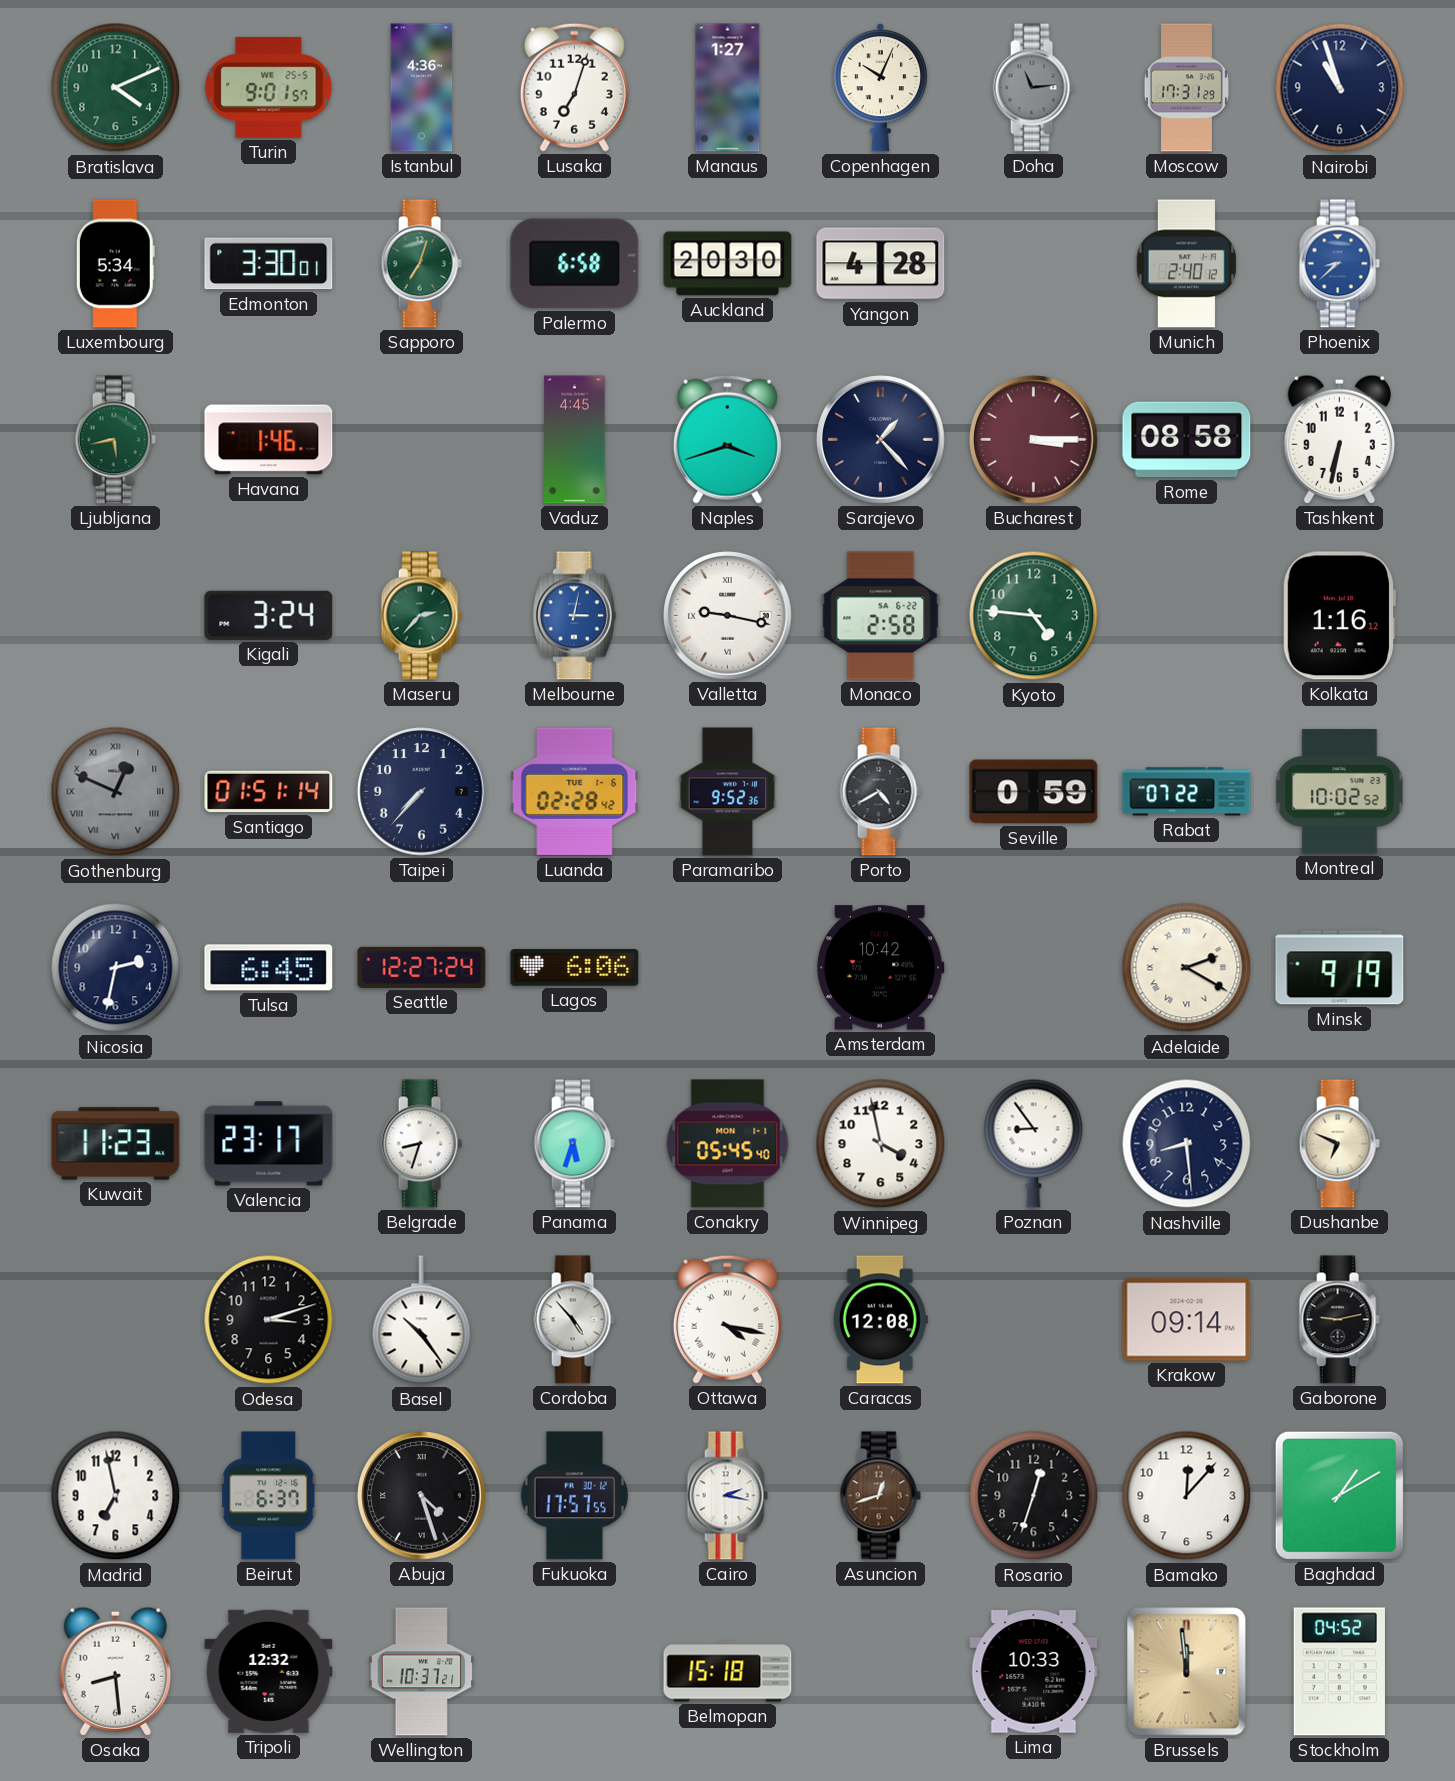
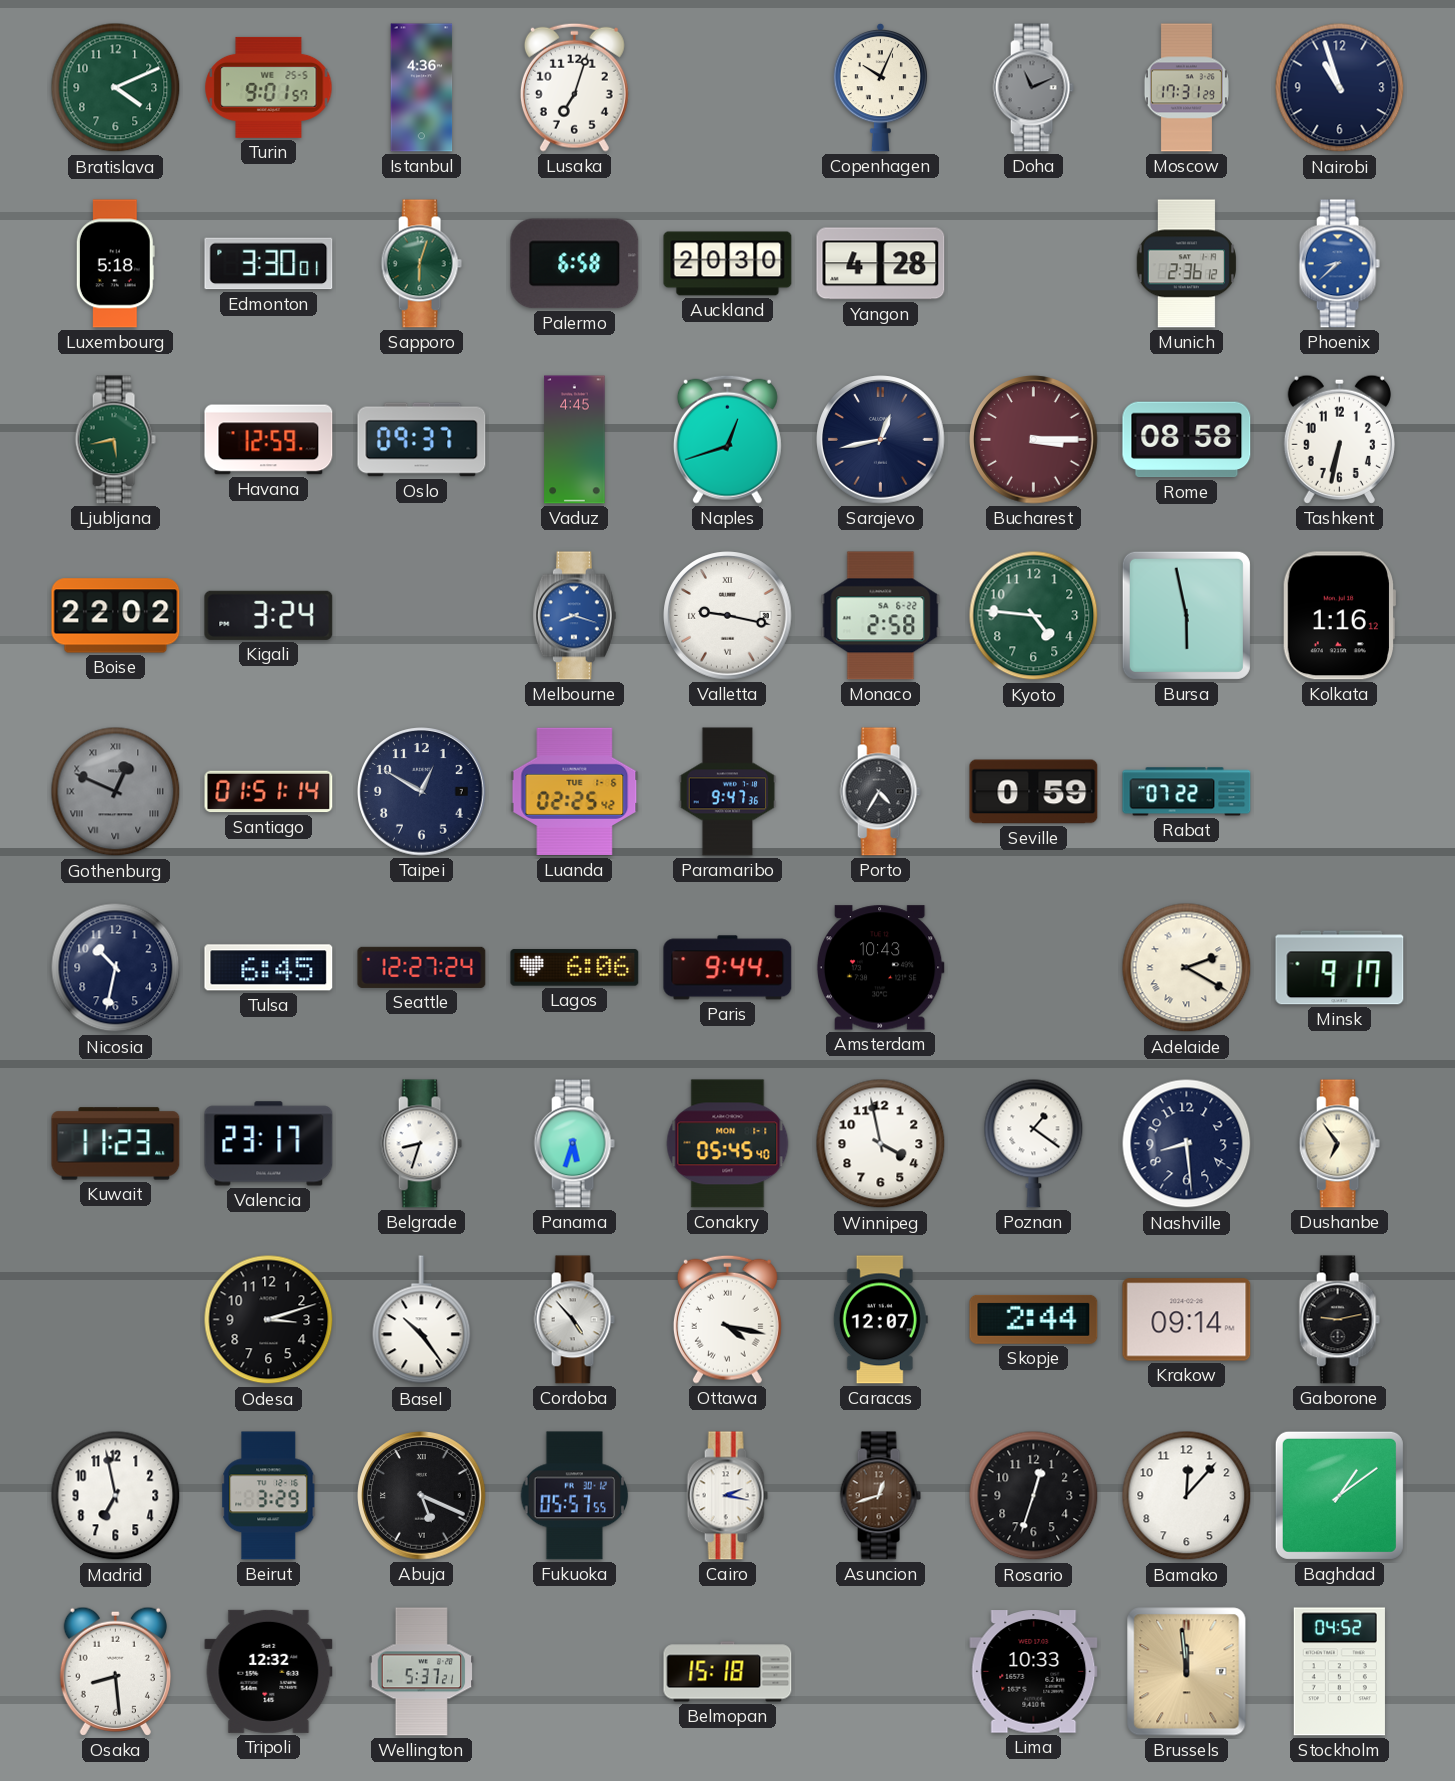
Manaus: 1:27 -> none
Doha: 11:14 -> 11:11
Luxembourg: 5:34 -> 5:18
Sapporo: 7:03 -> 6:03
Munich: 2:40 -> 2:36
Havana: 1:46 -> 12:59
Oslo: none -> 09:37
Naples: 3:42 -> 12:42
Sarajevo: 1:23 -> 12:43
Boise: none -> 22:02
Maseru: 2:37 -> none
Melbourne: 3:02 -> 8:18
Bursa: none -> 5:58
Taipei: 7:37 -> 12:50
Luanda: 02:28 -> 02:25
Paramaribo: 9:52 -> 9:47
Porto: 4:40 -> 4:35
Montreal: 10:02 -> none
Nicosia: 2:32 -> 10:32
Paris: none -> 9:44
Amsterdam: 10:42 -> 10:43
Minsk: 9:19 -> 9:17
Poznan: 8:54 -> 1:21
Dushanbe: 6:49 -> 6:54
Caracas: 12:08 -> 12:07
Skopje: none -> 2:44
Beirut: 6:37 -> 3:29
Abuja: 4:27 -> 5:19
Fukuoka: 17:57 -> 05:57
Baghdad: 1:10 -> 1:09
Wellington: 10:37 -> 5:37
